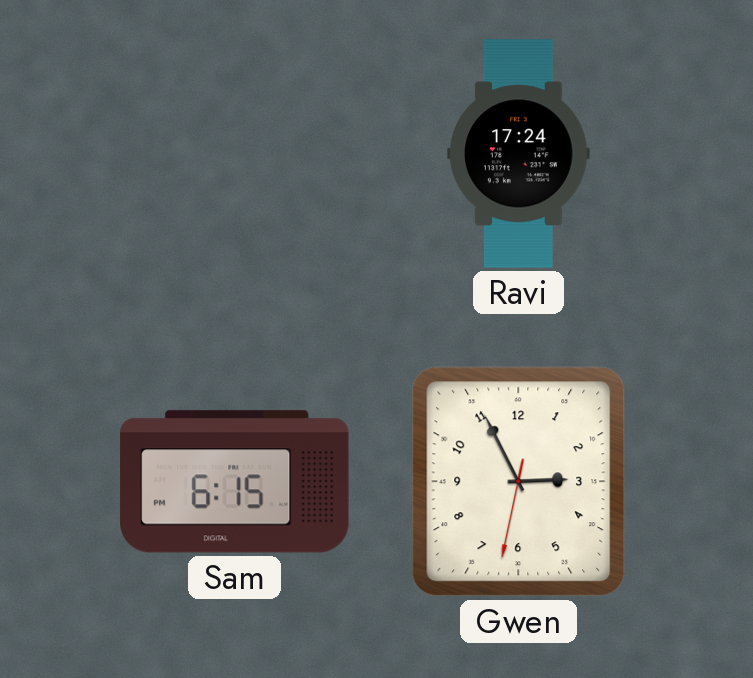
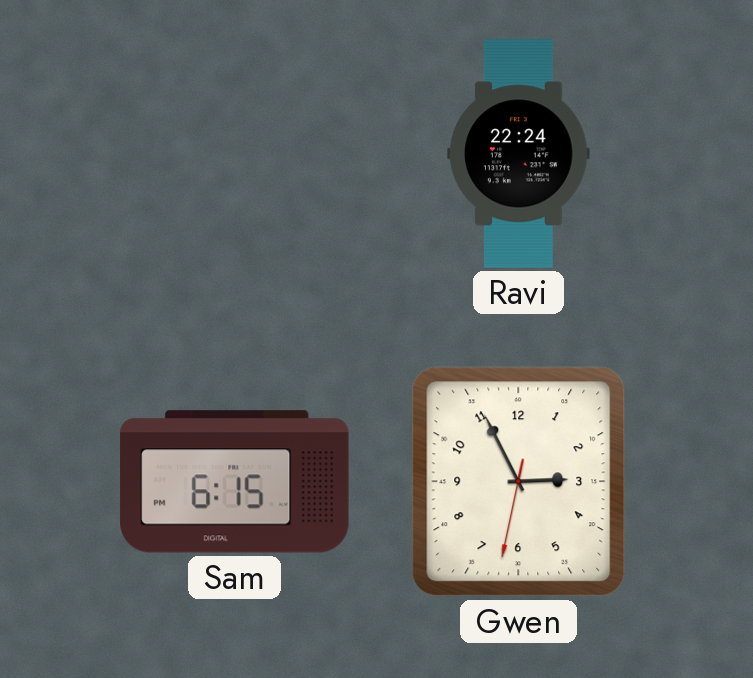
Ravi: 17:24 -> 22:24
